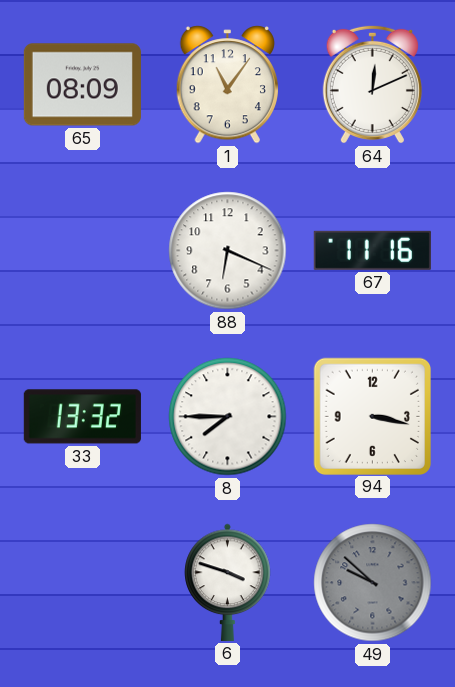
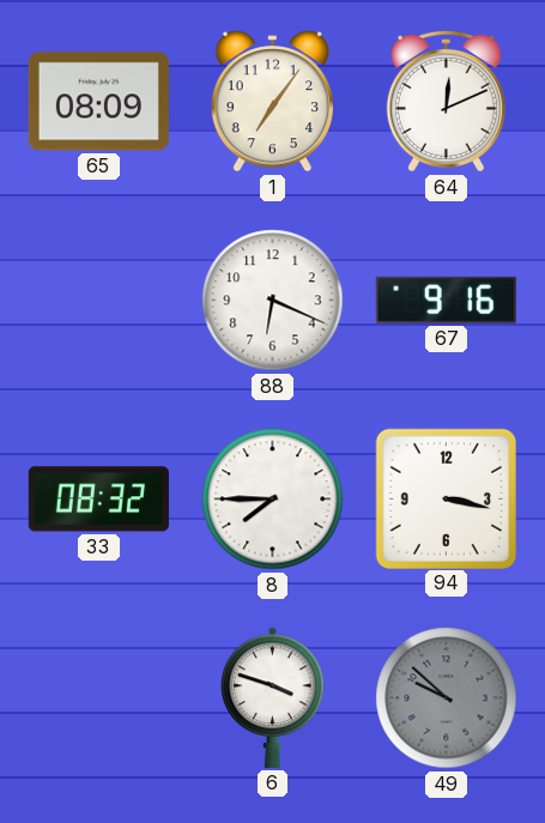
1: 11:06 -> 7:06
67: 11:16 -> 9:16
33: 13:32 -> 08:32
